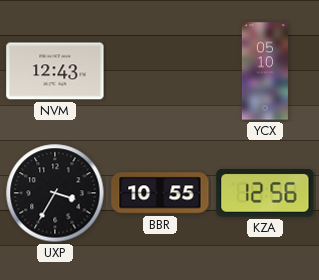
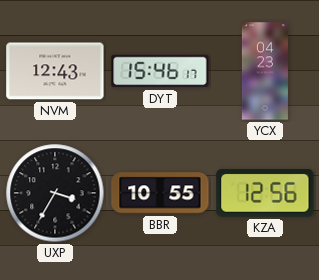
DYT: none -> 15:46
YCX: 05:10 -> 04:23
